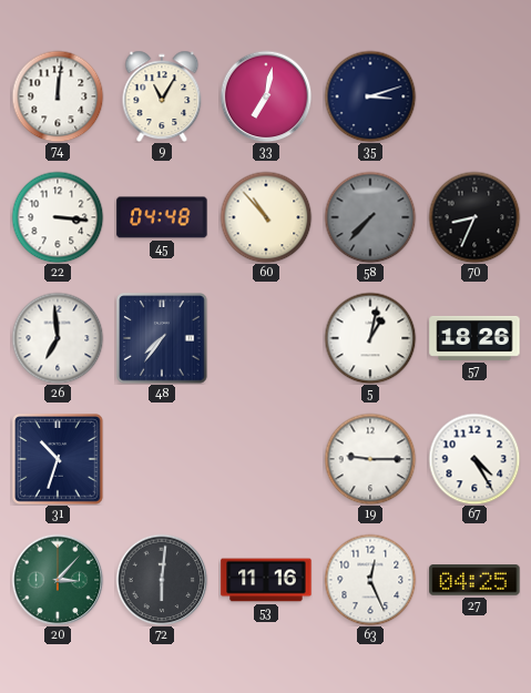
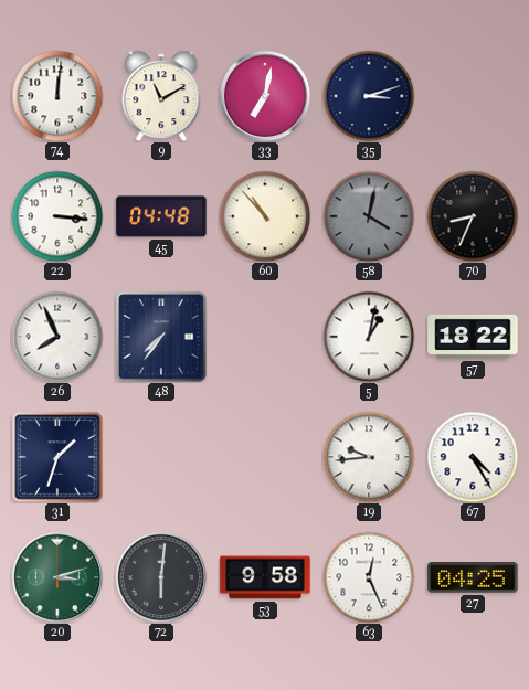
9: 11:05 -> 11:10
58: 7:37 -> 4:02
26: 6:59 -> 7:56
57: 18:26 -> 18:22
31: 10:33 -> 1:33
19: 9:15 -> 9:44
20: 3:07 -> 3:12
53: 11:16 -> 9:58
